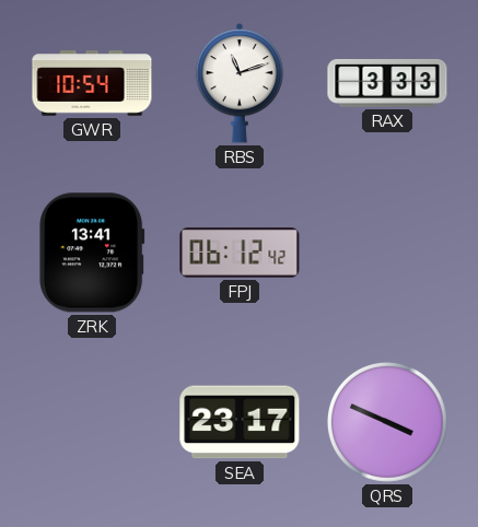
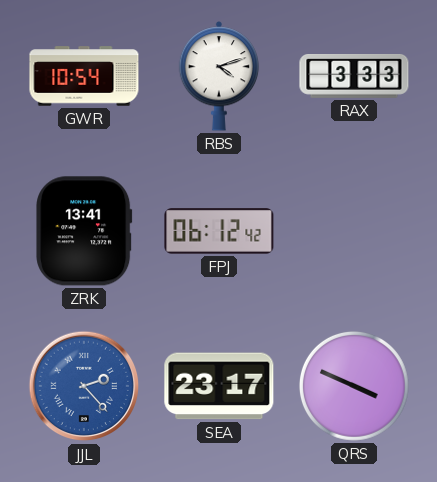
RBS: 11:12 -> 4:12
JJL: none -> 2:23
